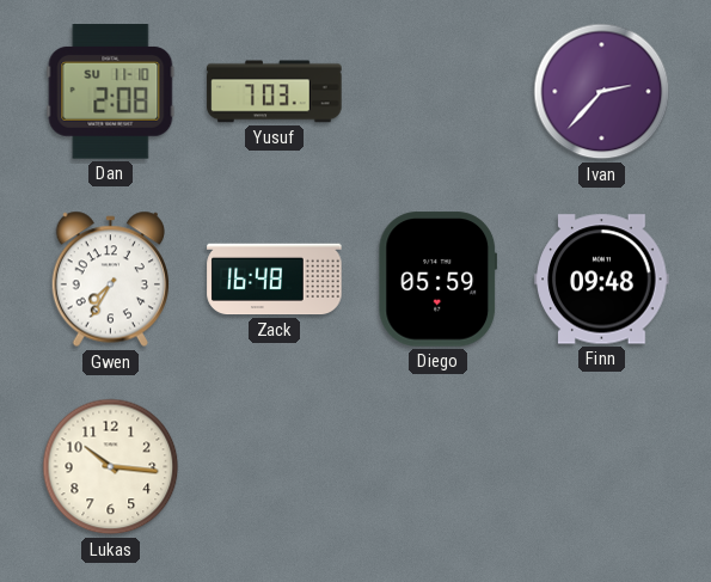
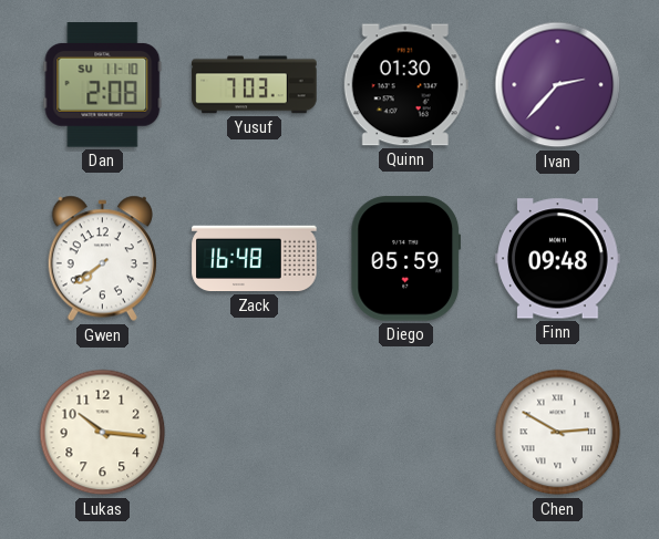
Quinn: none -> 01:30
Gwen: 7:35 -> 7:39
Chen: none -> 2:50
